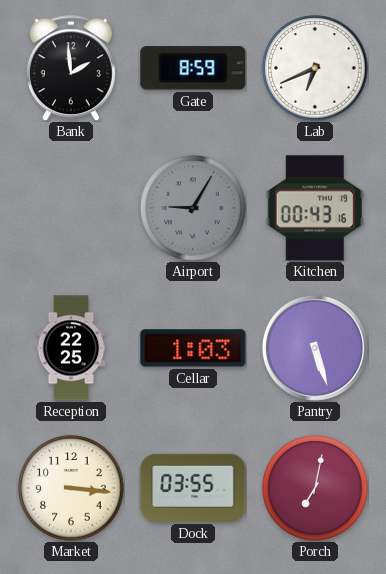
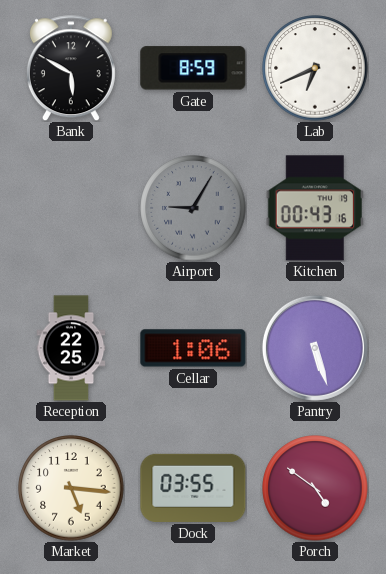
Bank: 1:59 -> 5:50
Cellar: 1:03 -> 1:06
Market: 3:16 -> 5:16
Porch: 7:02 -> 4:51
